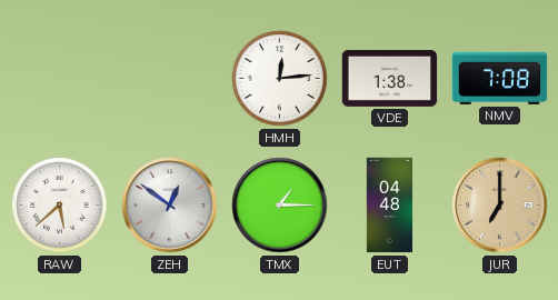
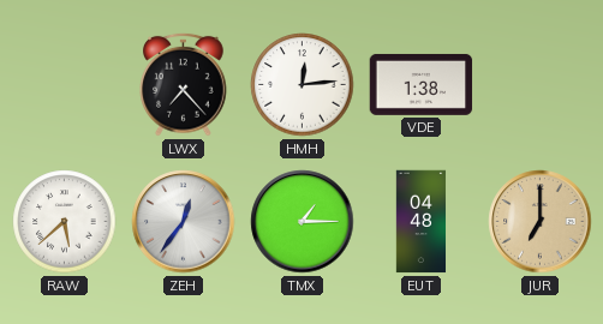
LWX: none -> 7:23
NMV: 7:08 -> none
ZEH: 12:51 -> 12:36
